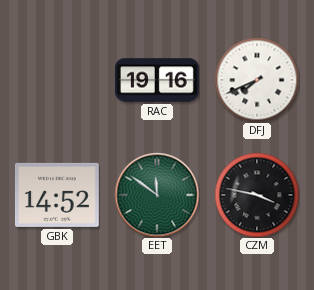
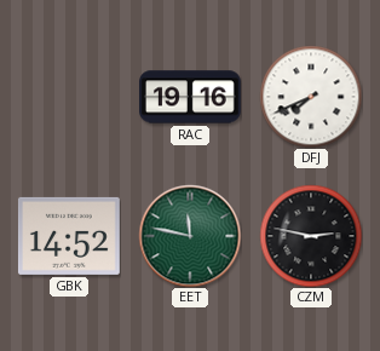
EET: 11:51 -> 11:47
CZM: 3:47 -> 2:47
